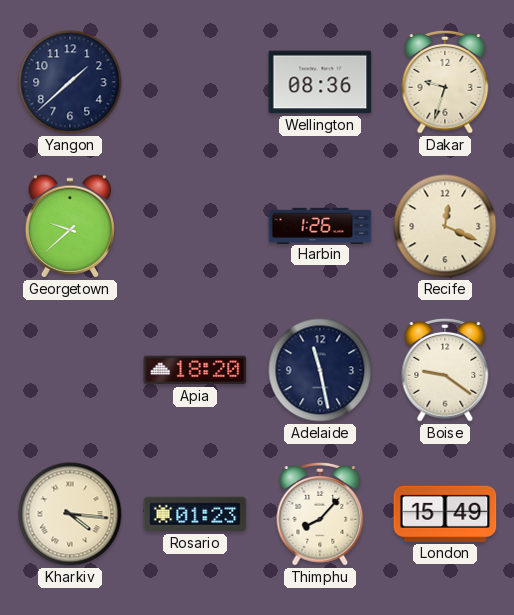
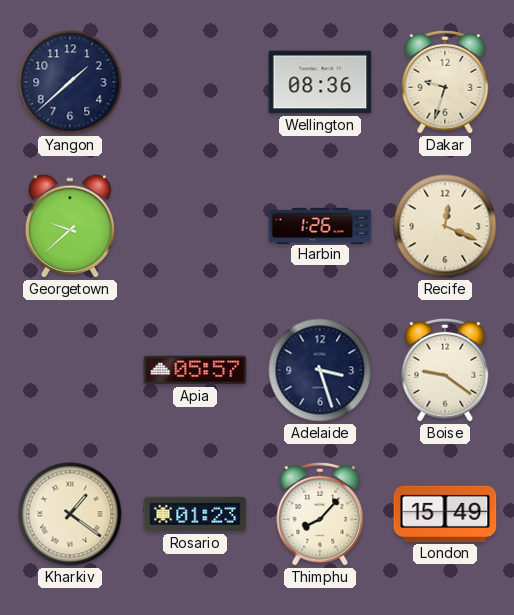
Apia: 18:20 -> 05:57
Adelaide: 11:28 -> 3:27
Kharkiv: 4:16 -> 1:21
